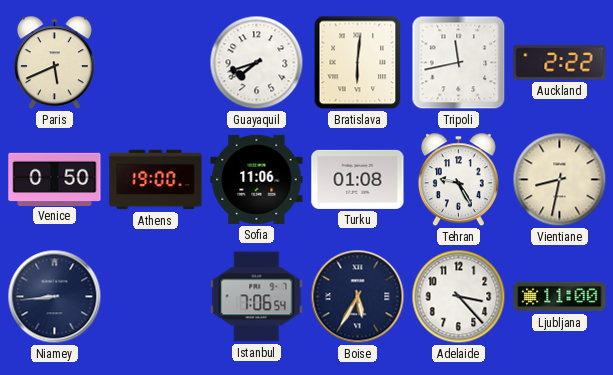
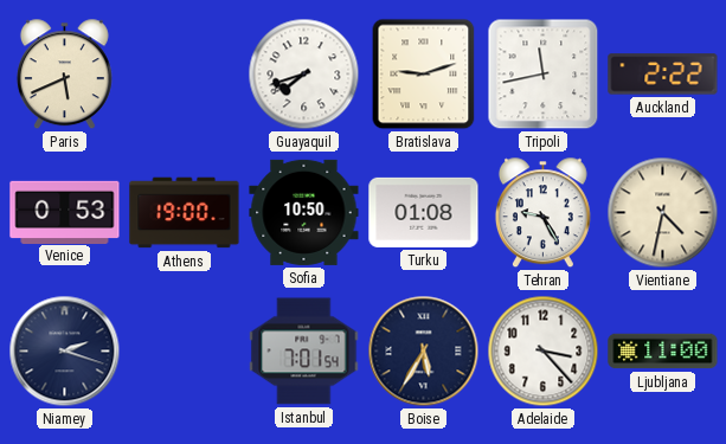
Bratislava: 6:01 -> 9:12
Venice: 0:50 -> 0:53
Sofia: 11:06 -> 10:50
Vientiane: 8:32 -> 4:32
Niamey: 8:44 -> 2:18
Istanbul: 7:06 -> 7:01
